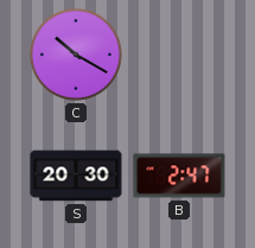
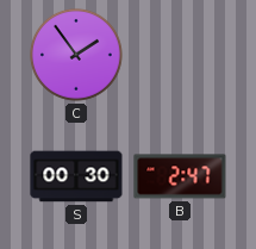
C: 10:20 -> 1:54
S: 20:30 -> 00:30
